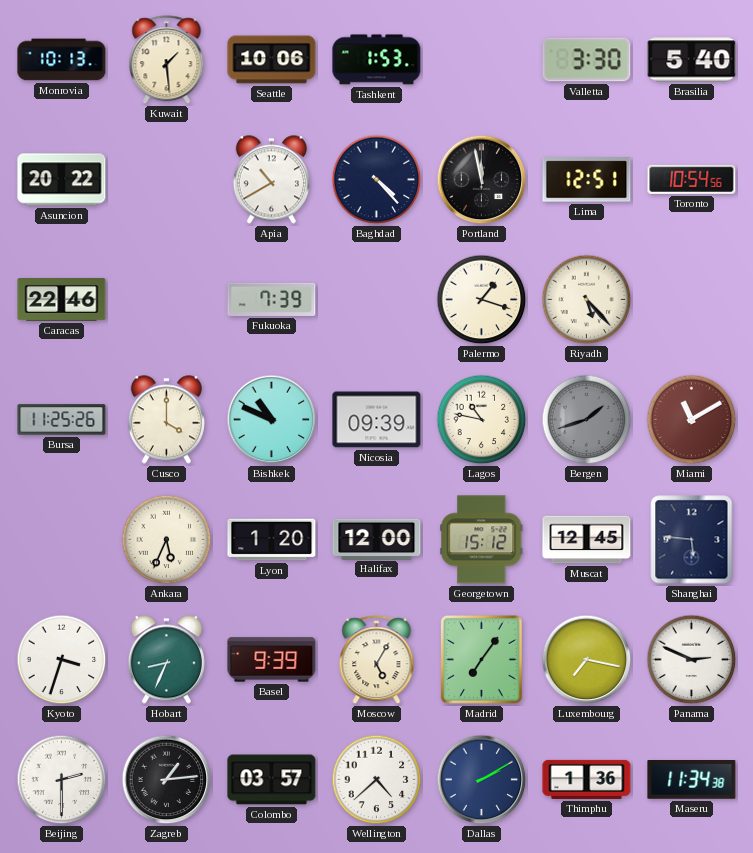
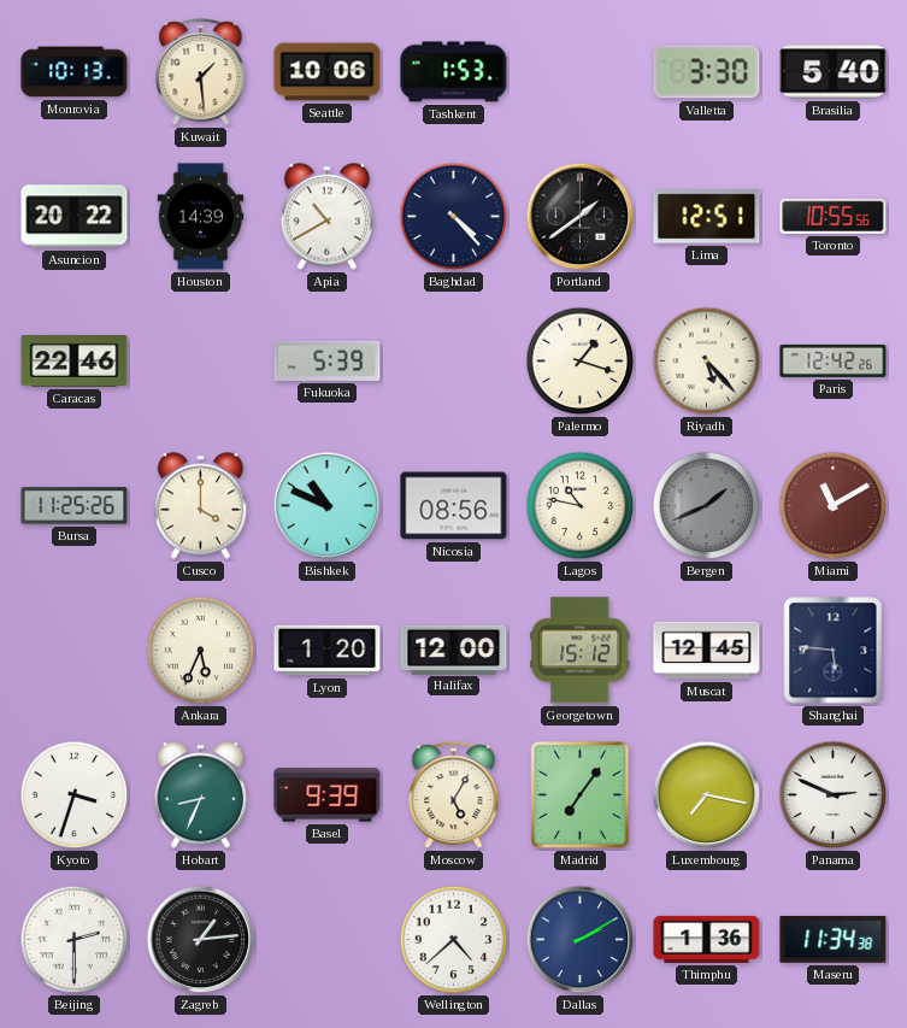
Houston: none -> 14:39
Portland: 11:58 -> 1:39
Toronto: 10:54 -> 10:55
Fukuoka: 7:39 -> 5:39
Paris: none -> 12:42
Nicosia: 09:39 -> 08:56
Bergen: 1:42 -> 1:41
Colombo: 03:57 -> none
